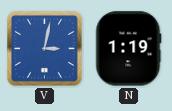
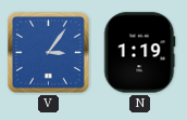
V: 3:02 -> 3:06
